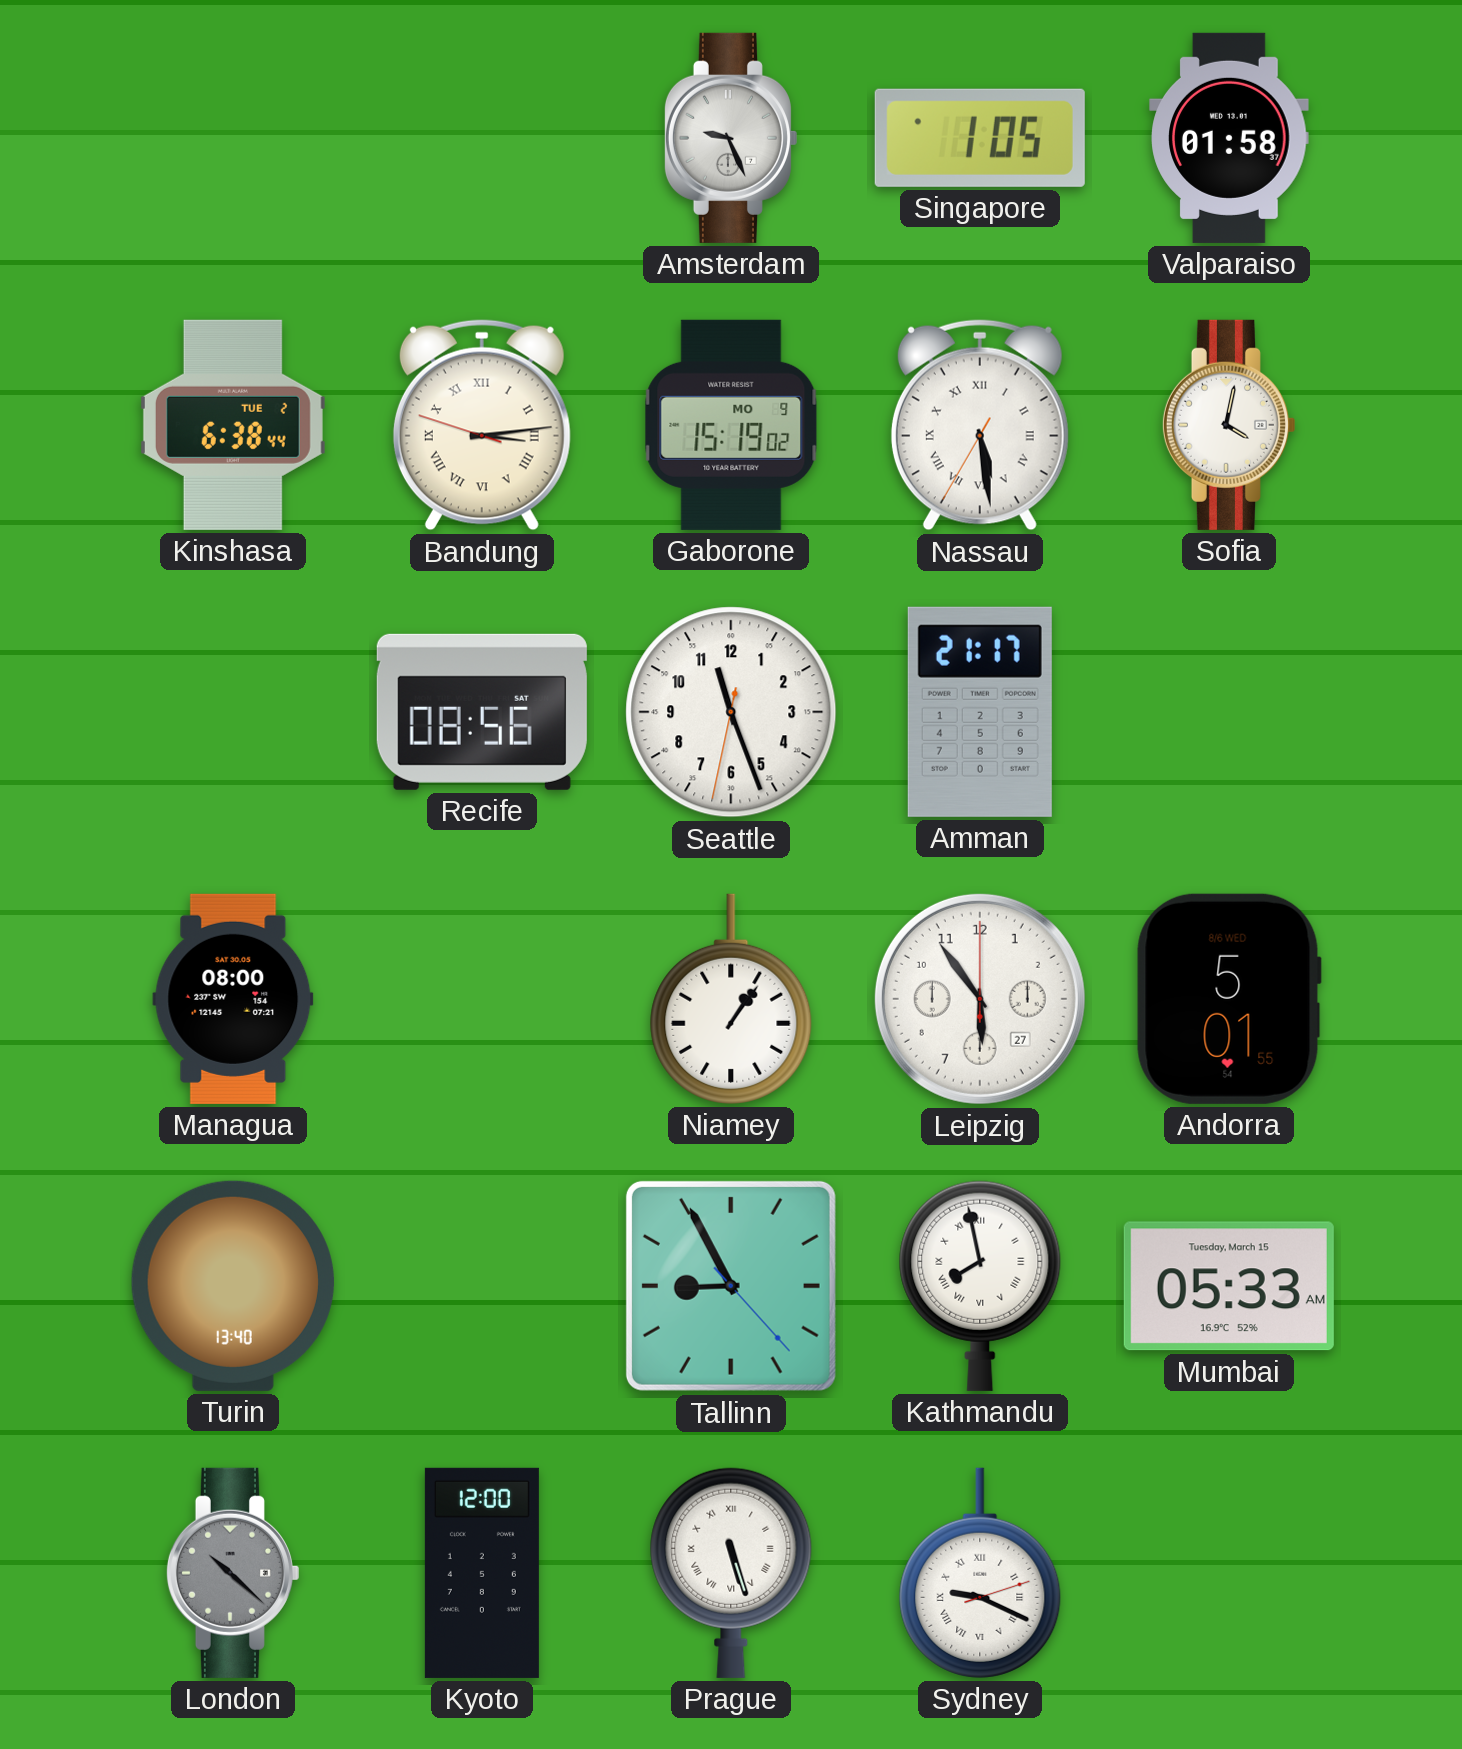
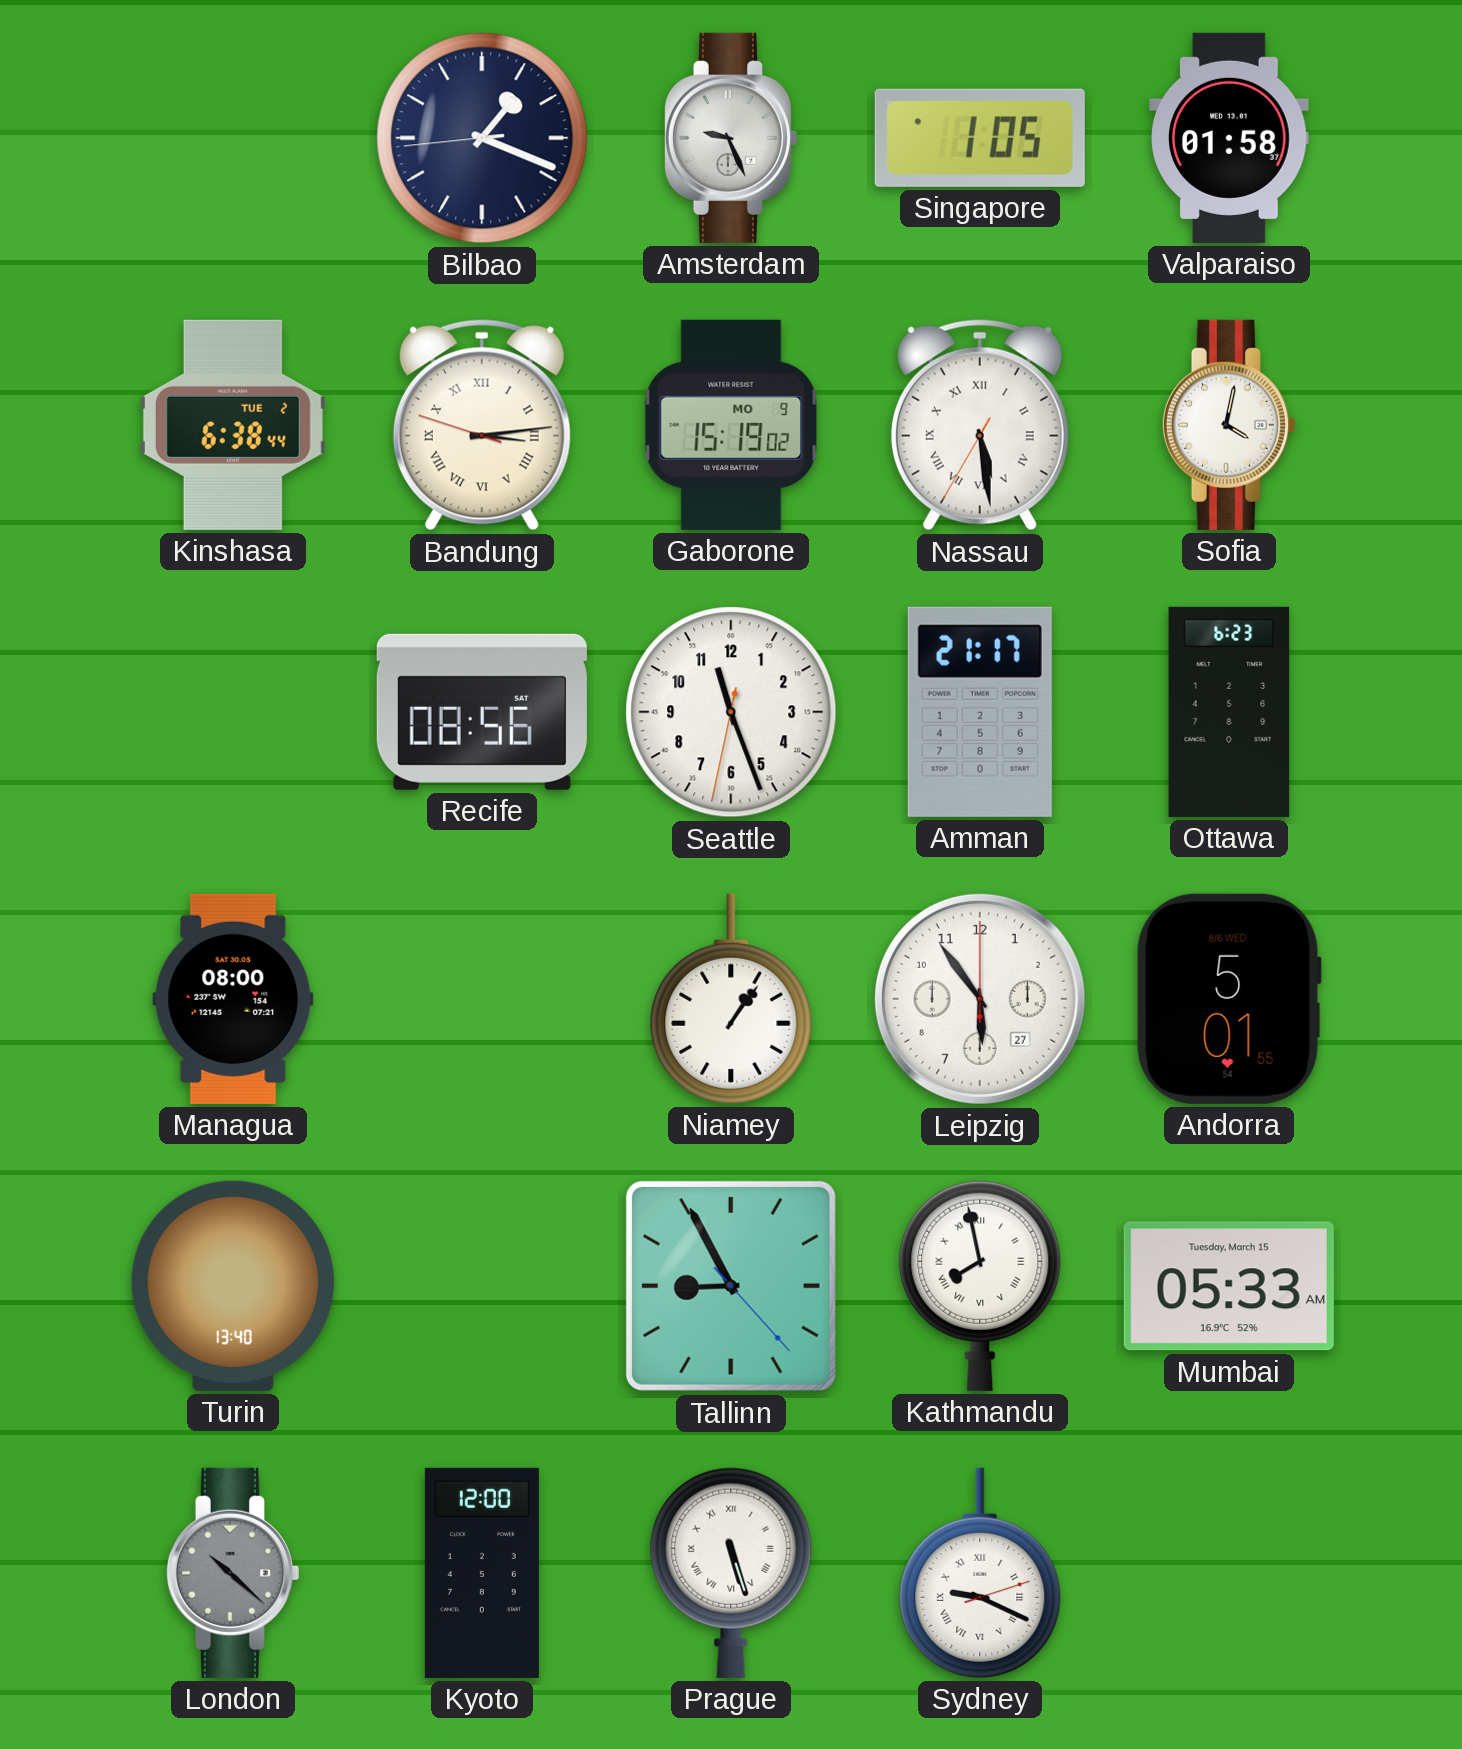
Bilbao: none -> 1:18
Ottawa: none -> 6:23
